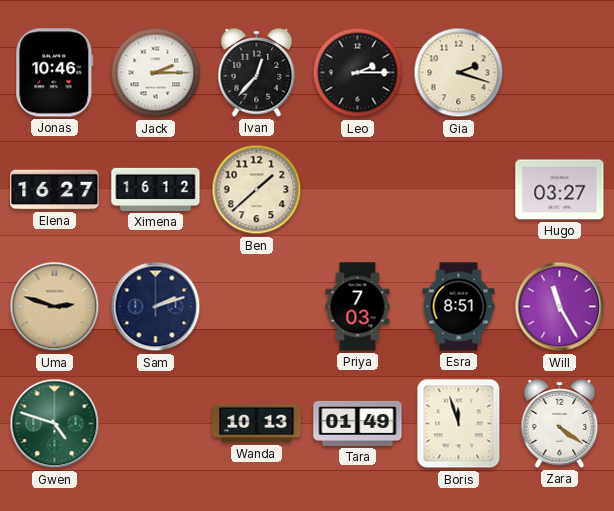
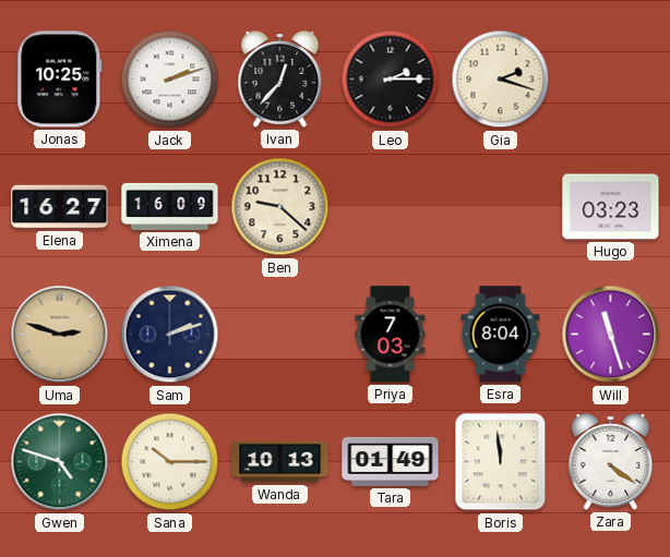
Jonas: 10:46 -> 10:25
Jack: 2:15 -> 2:12
Ximena: 16:12 -> 16:09
Ben: 1:38 -> 9:22
Hugo: 03:27 -> 03:23
Esra: 8:51 -> 8:04
Will: 11:25 -> 11:27
Sana: none -> 10:15
Boris: 11:57 -> 11:59
